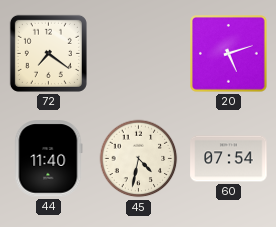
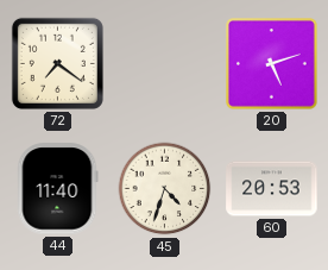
45: 4:32 -> 4:33
60: 07:54 -> 20:53
